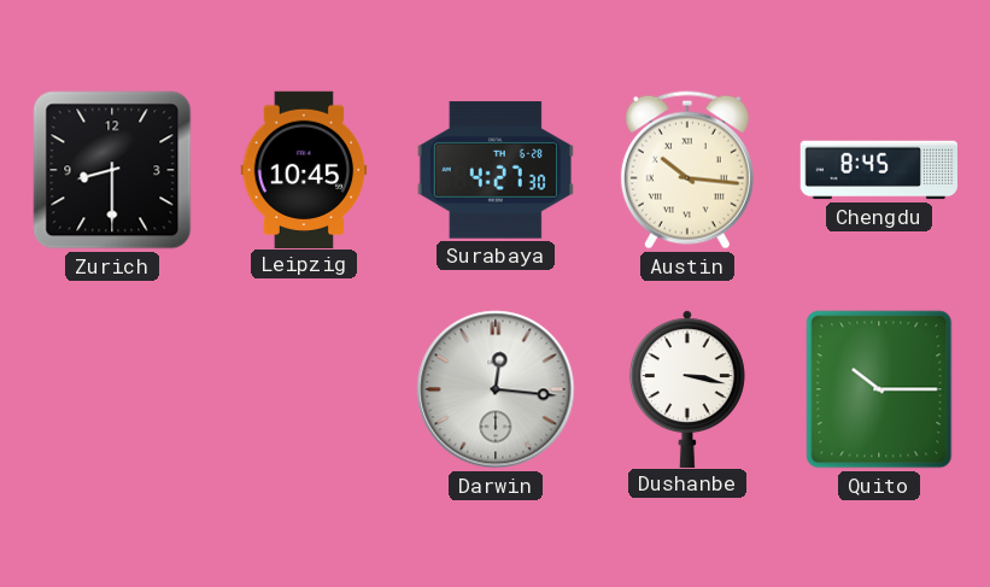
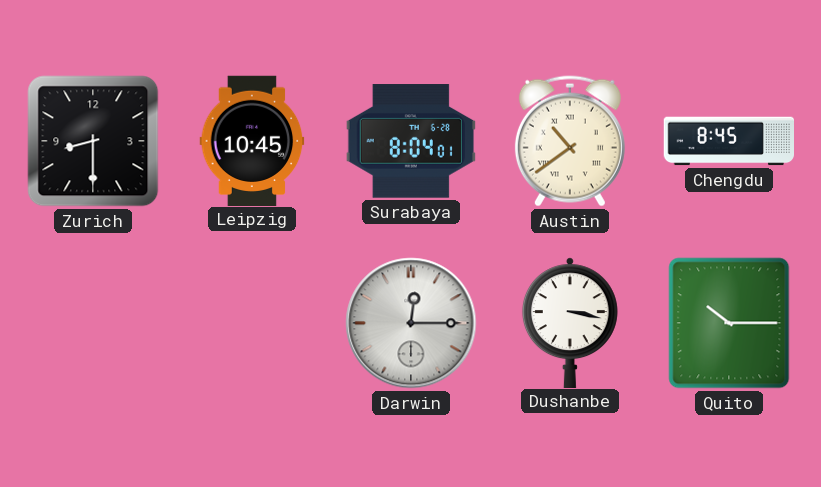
Surabaya: 4:27 -> 8:04
Austin: 10:16 -> 10:39
Darwin: 12:16 -> 12:15
